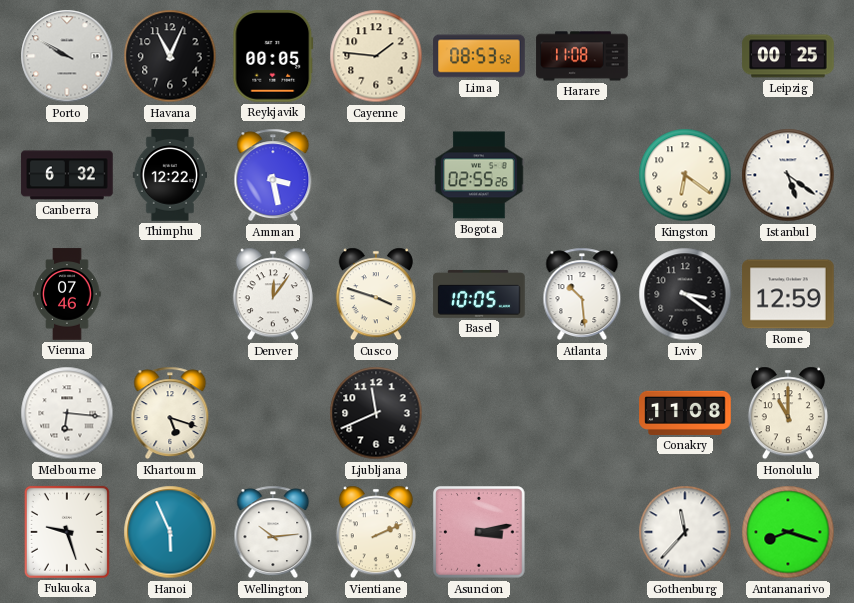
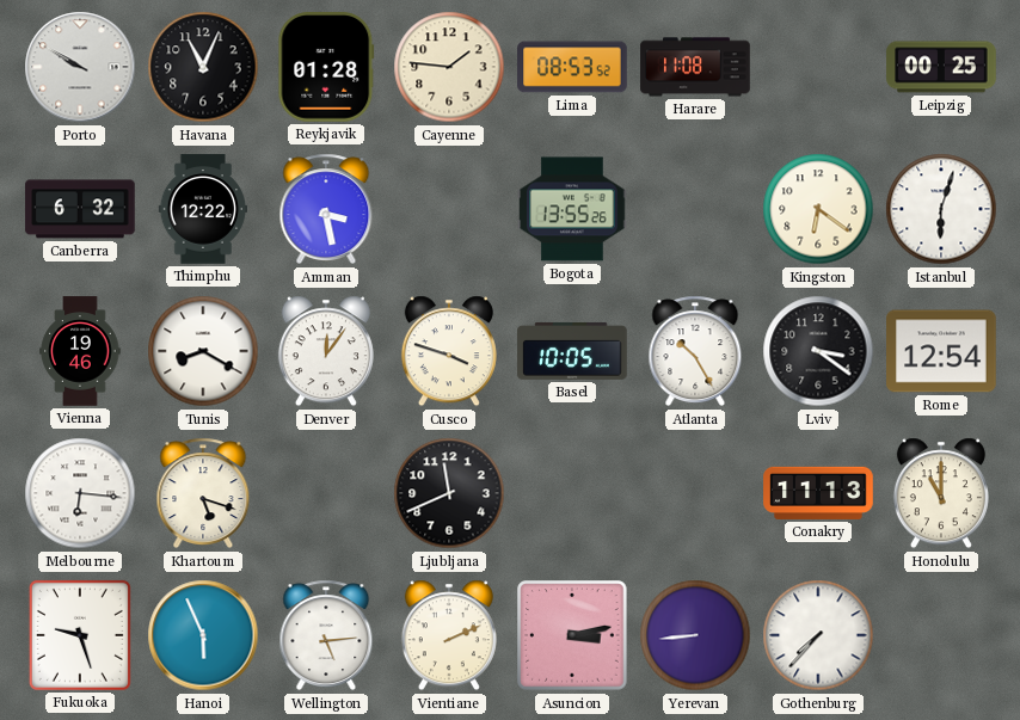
Reykjavik: 00:05 -> 01:28
Bogota: 02:55 -> 13:55
Istanbul: 5:21 -> 6:03
Vienna: 07:46 -> 19:46
Tunis: none -> 8:20
Atlanta: 10:29 -> 10:25
Rome: 12:59 -> 12:54
Conakry: 11:08 -> 11:13
Wellington: 10:14 -> 5:14
Yerevan: none -> 8:44
Gothenburg: 11:37 -> 7:37
Antananarivo: 8:18 -> none
